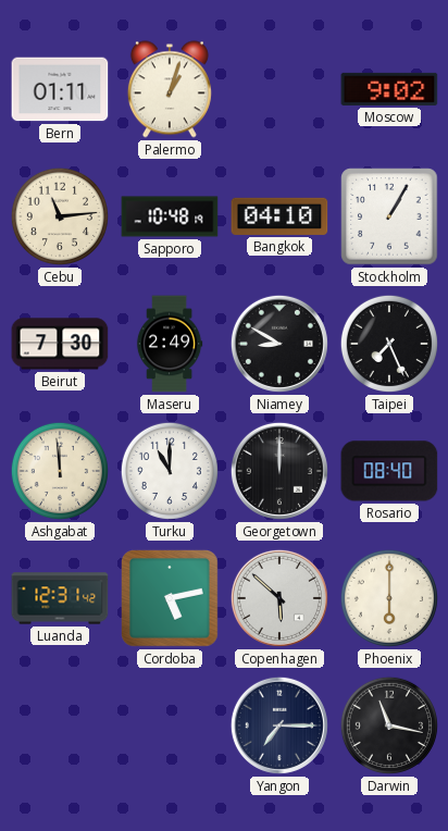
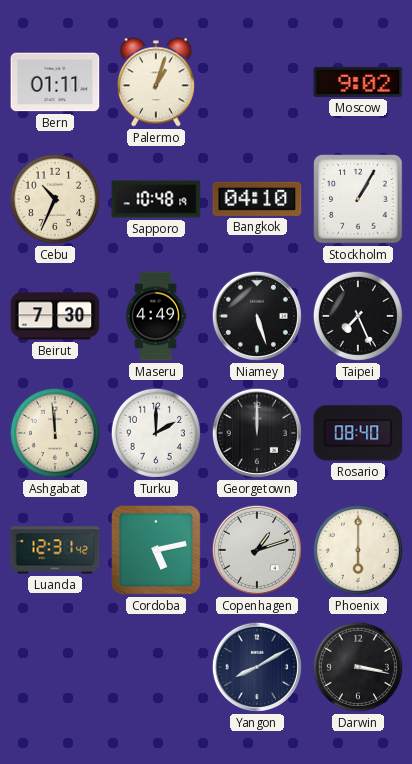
Cebu: 11:14 -> 10:34
Maseru: 2:49 -> 4:49
Niamey: 8:50 -> 5:27
Turku: 11:00 -> 2:00
Copenhagen: 5:52 -> 1:12
Yangon: 7:15 -> 8:10
Darwin: 11:17 -> 3:17
